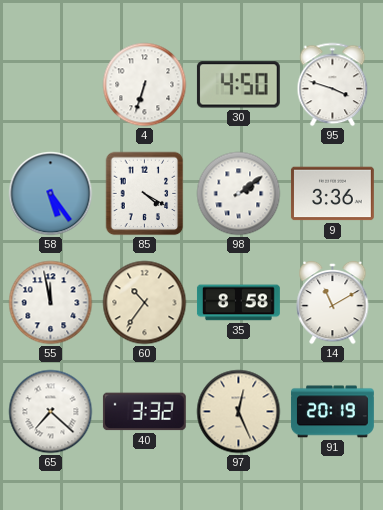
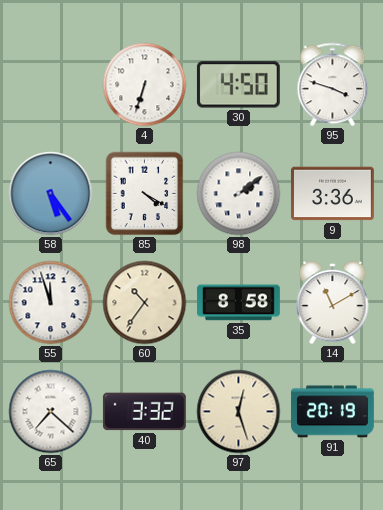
55: 11:58 -> 11:57
97: 12:26 -> 12:27
